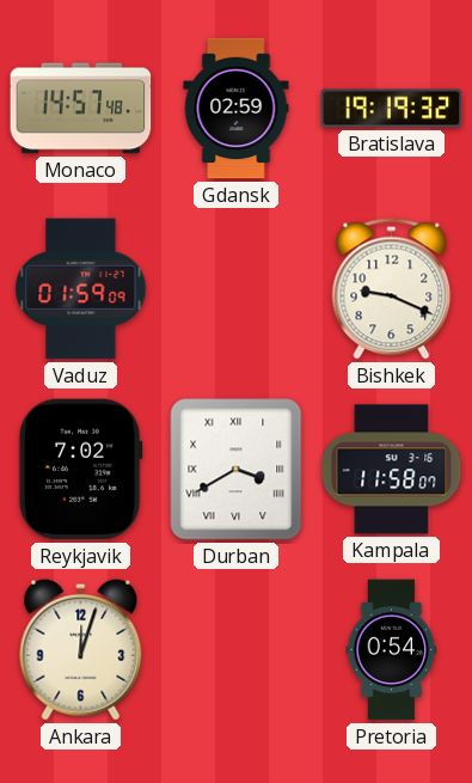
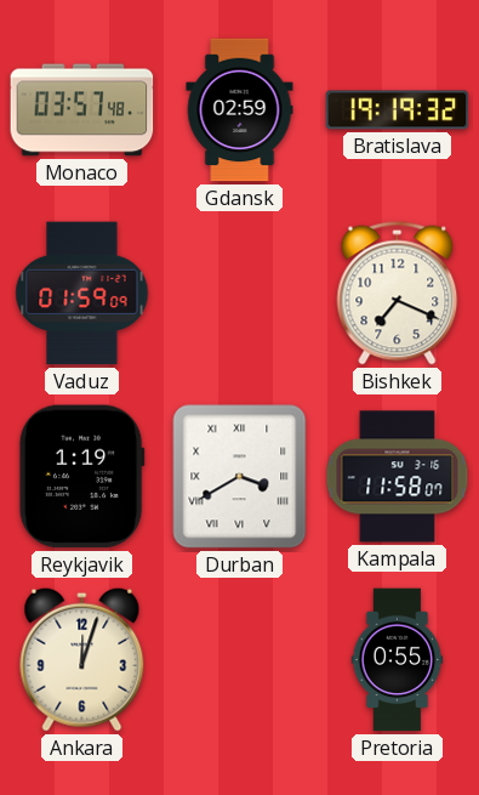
Monaco: 14:57 -> 03:57
Bishkek: 9:19 -> 7:19
Reykjavik: 7:02 -> 1:19
Pretoria: 0:54 -> 0:55
